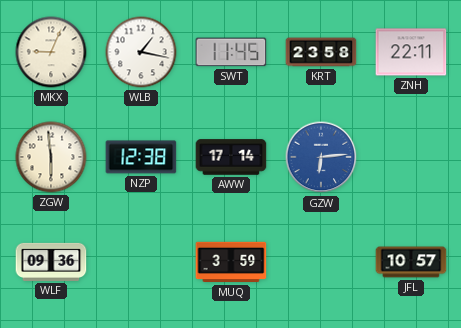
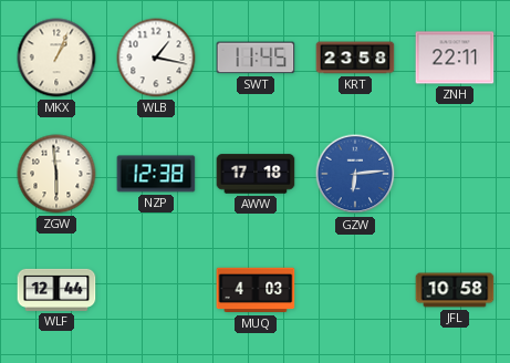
MKX: 9:04 -> 1:04
AWW: 17:14 -> 17:18
WLF: 09:36 -> 12:44
MUQ: 3:59 -> 4:03
JFL: 10:57 -> 10:58
